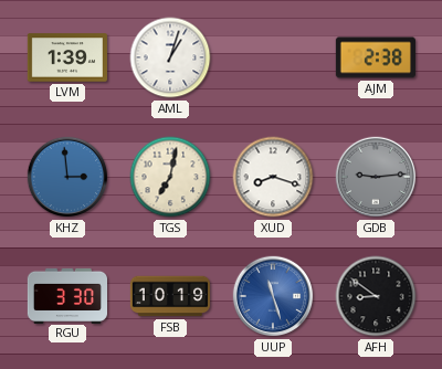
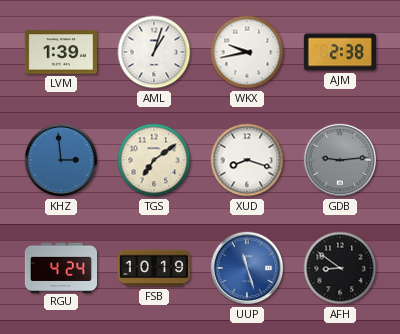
WKX: none -> 9:43
TGS: 7:02 -> 7:09
RGU: 3:30 -> 4:24
